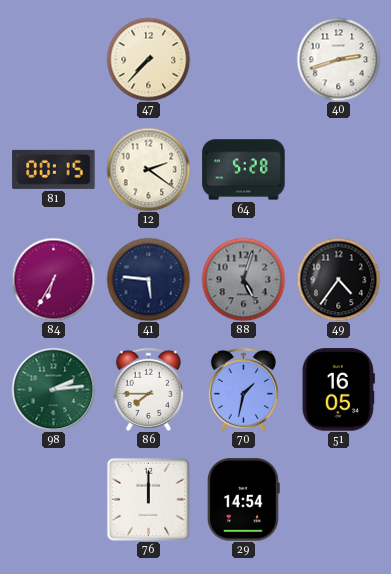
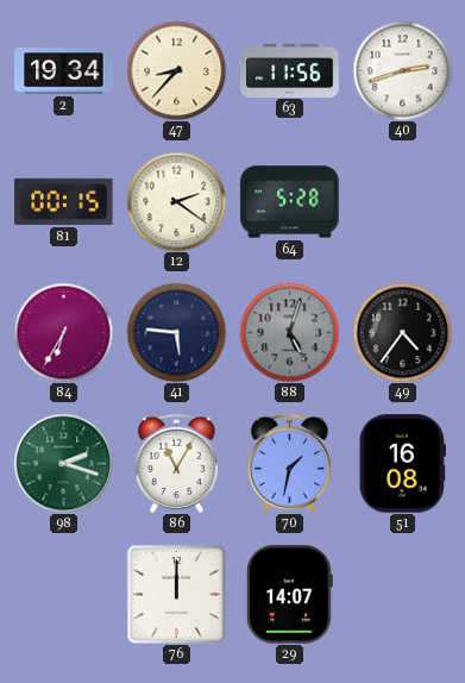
2: none -> 19:34
47: 7:37 -> 8:37
63: none -> 11:56
98: 2:14 -> 2:18
86: 7:45 -> 11:05
51: 16:05 -> 16:08
29: 14:54 -> 14:07
